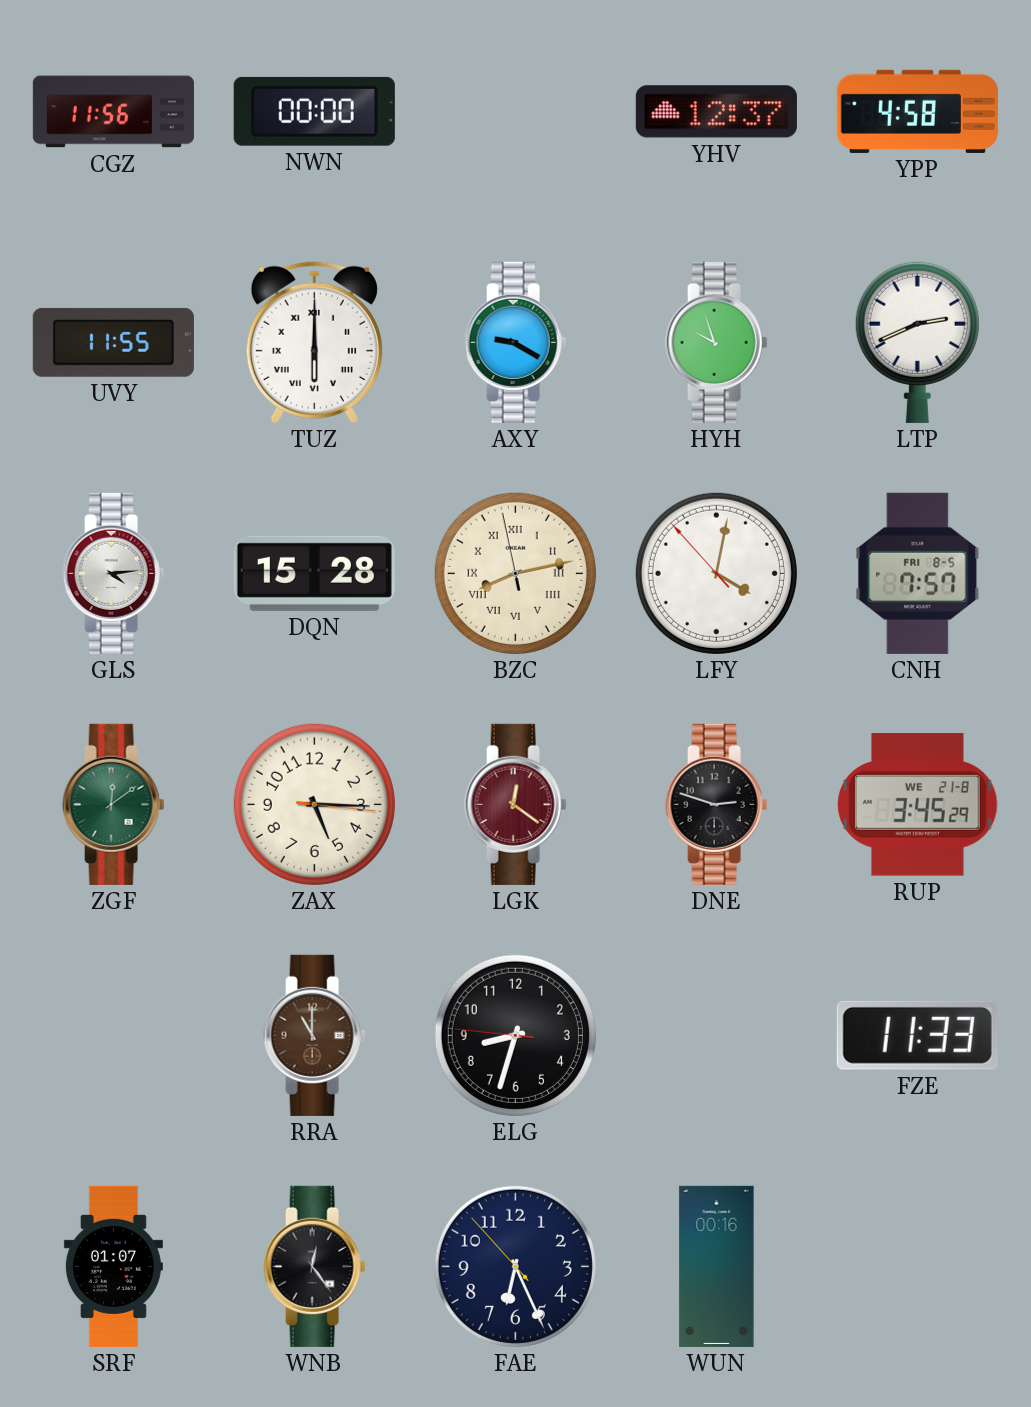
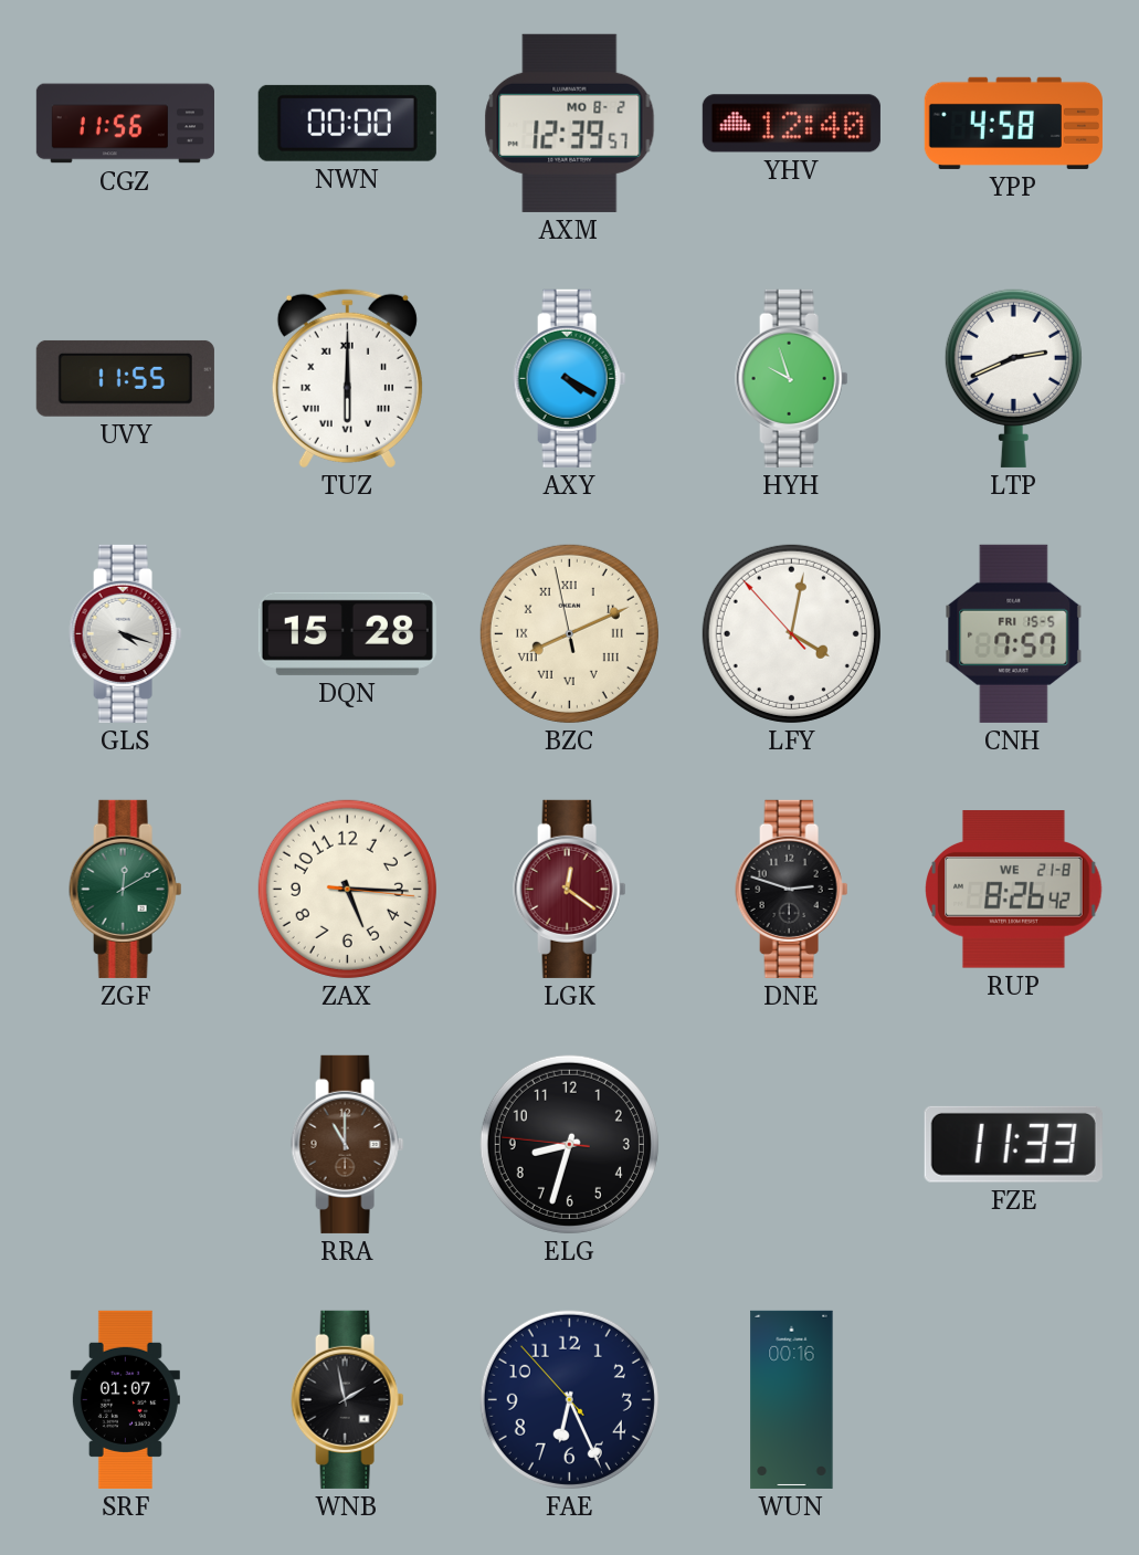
AXM: none -> 12:39
YHV: 12:37 -> 12:40
AXY: 9:20 -> 4:20
GLS: 4:14 -> 4:18
BZC: 8:12 -> 8:10
CNH date: FRI 8-5 -> FRI 15-5
ZGF: 12:09 -> 12:10
RUP: 3:45 -> 8:26
WNB: 12:24 -> 1:58
